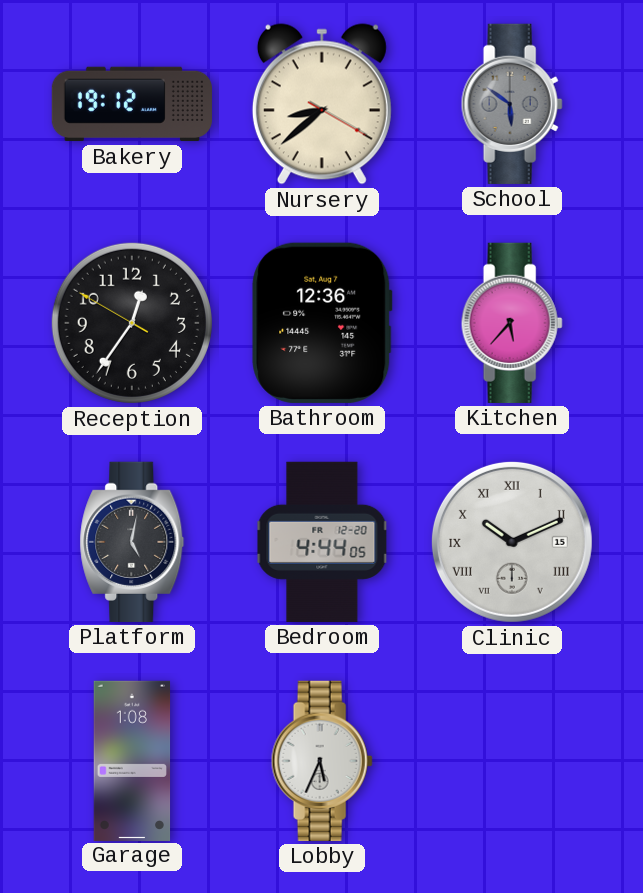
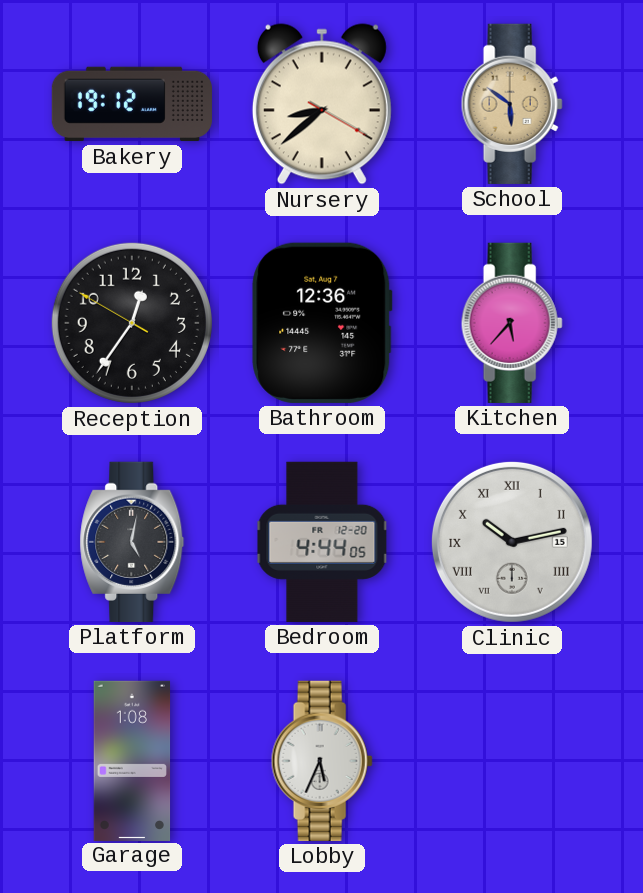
School dial: grey -> champagne
Clinic: 10:11 -> 10:13
